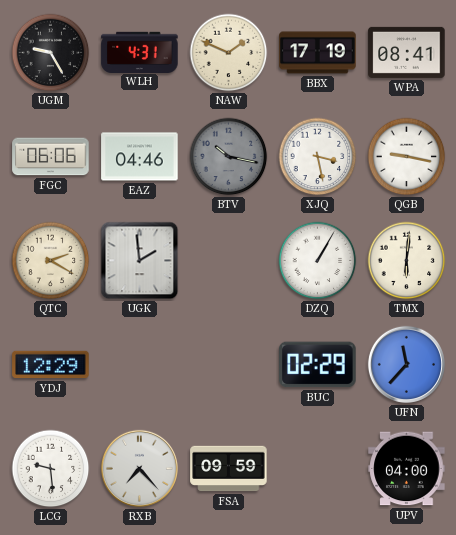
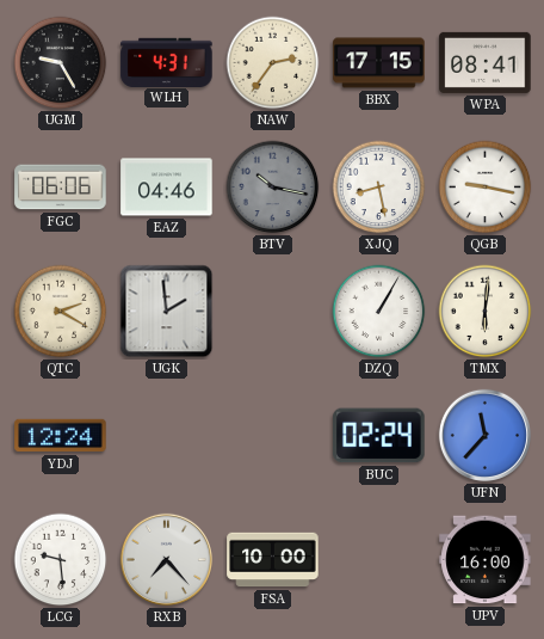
NAW: 1:49 -> 2:36
BBX: 17:19 -> 17:15
XJQ: 3:28 -> 8:28
YDJ: 12:29 -> 12:24
BUC: 02:29 -> 02:24
FSA: 09:59 -> 10:00
UPV: 04:00 -> 16:00
